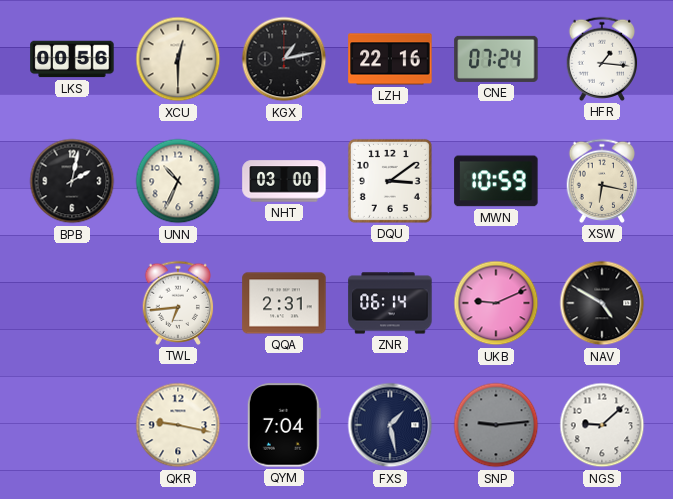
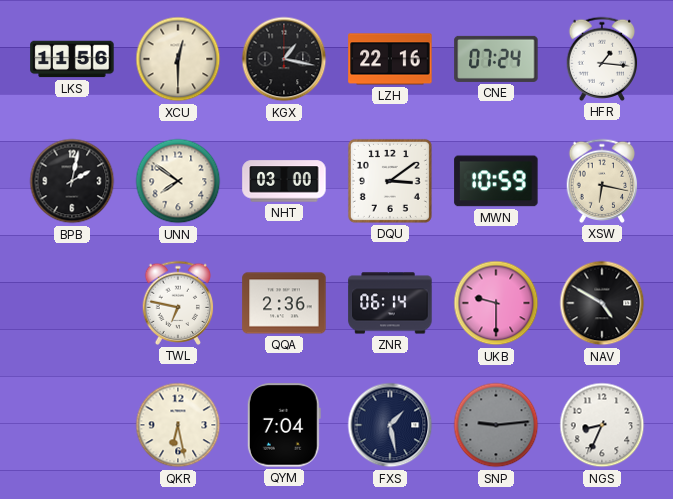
LKS: 00:56 -> 11:56
KGX: 1:13 -> 1:17
UNN: 10:34 -> 7:51
TWL: 6:44 -> 6:47
QQA: 2:31 -> 2:36
UKB: 9:11 -> 9:30
QKR: 9:17 -> 6:28
NGS: 9:08 -> 8:34
